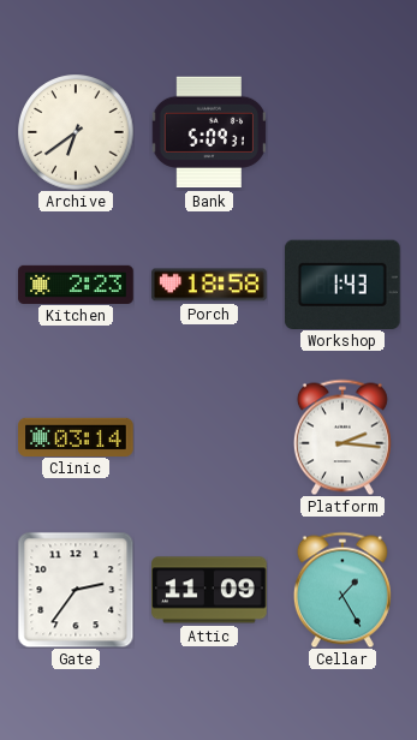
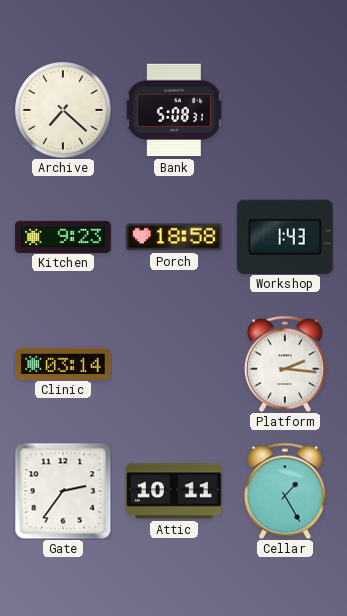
Archive: 6:39 -> 7:22
Bank: 5:09 -> 5:08
Kitchen: 2:23 -> 9:23
Attic: 11:09 -> 10:11
